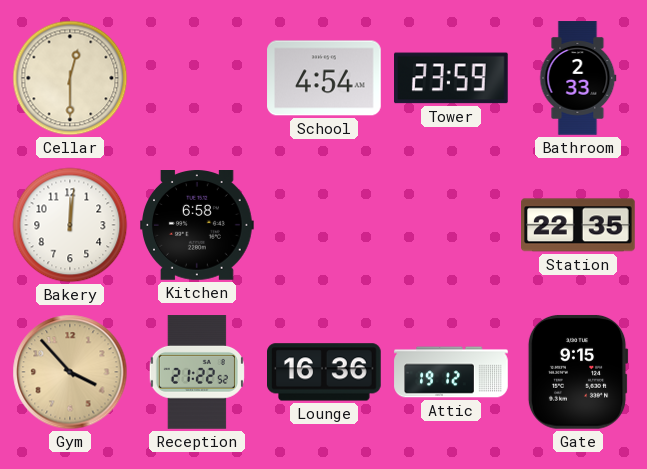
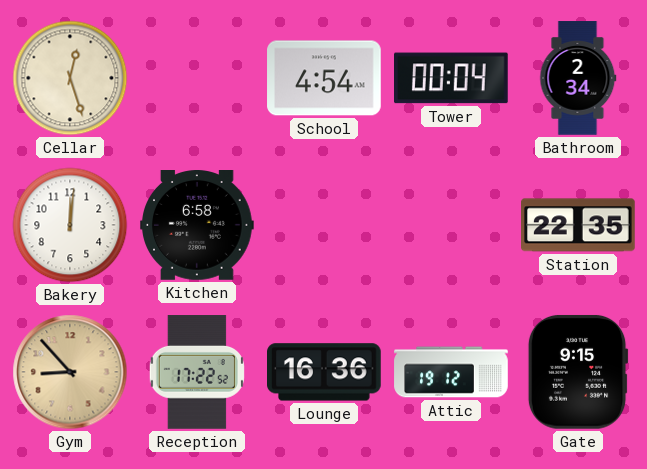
Cellar: 12:30 -> 12:27
Tower: 23:59 -> 00:04
Bathroom: 2:33 -> 2:34
Gym: 3:53 -> 8:53
Reception: 21:22 -> 17:22
